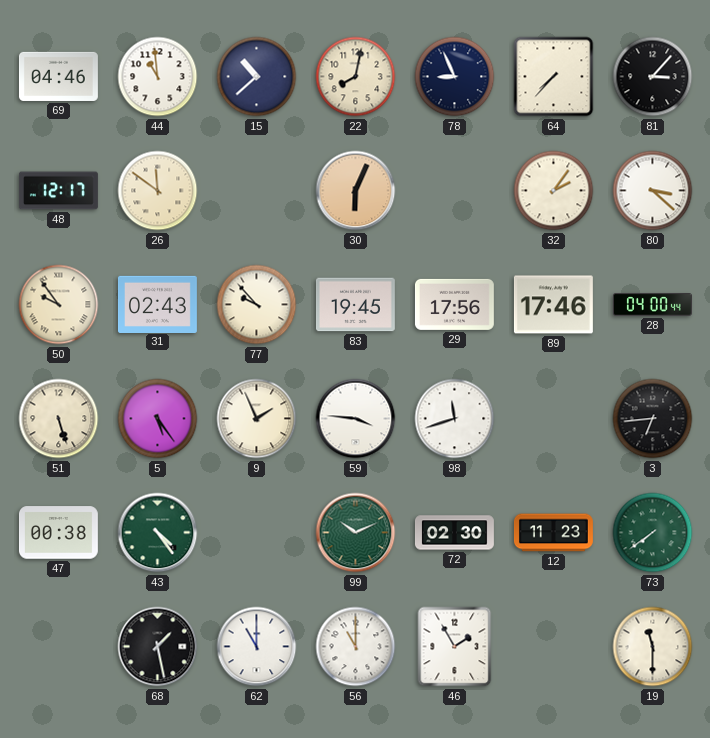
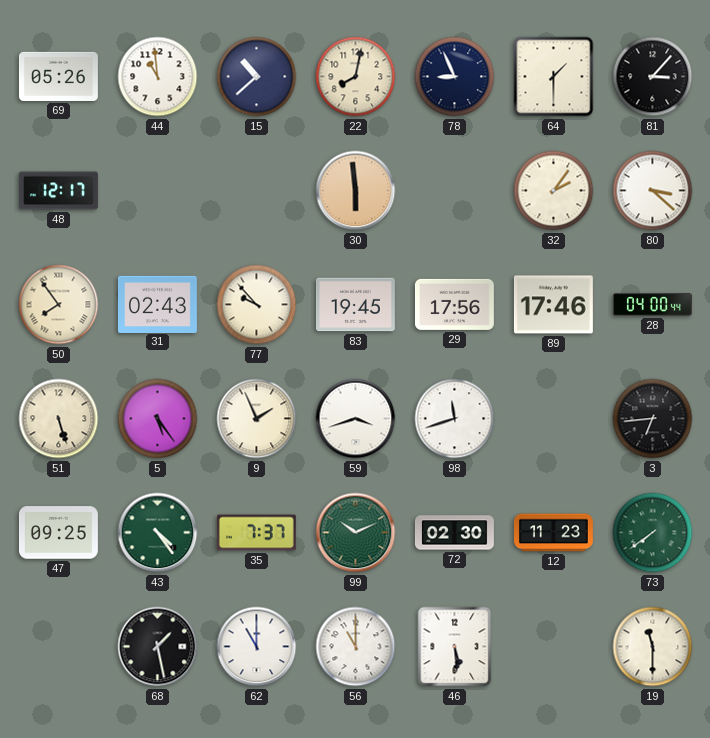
69: 04:46 -> 05:26
64: 7:37 -> 1:30
26: 11:51 -> none
30: 6:04 -> 5:59
50: 9:54 -> 7:54
59: 3:46 -> 3:42
47: 00:38 -> 09:25
35: none -> 7:37
46: 1:55 -> 5:29
